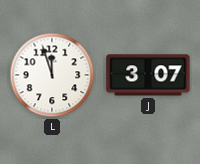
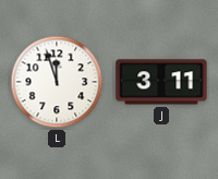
J: 3:07 -> 3:11
